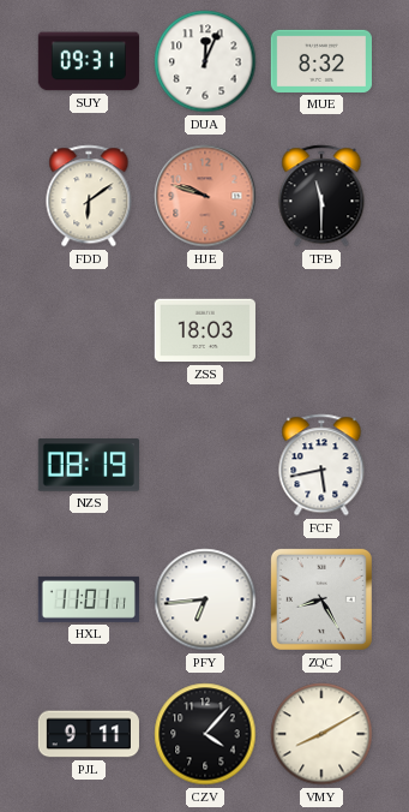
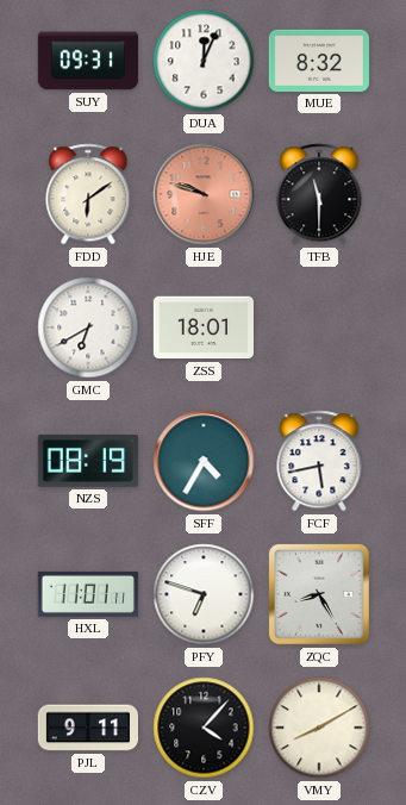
GMC: none -> 6:40
ZSS: 18:03 -> 18:01
SFF: none -> 4:35
PFY: 6:44 -> 6:48
